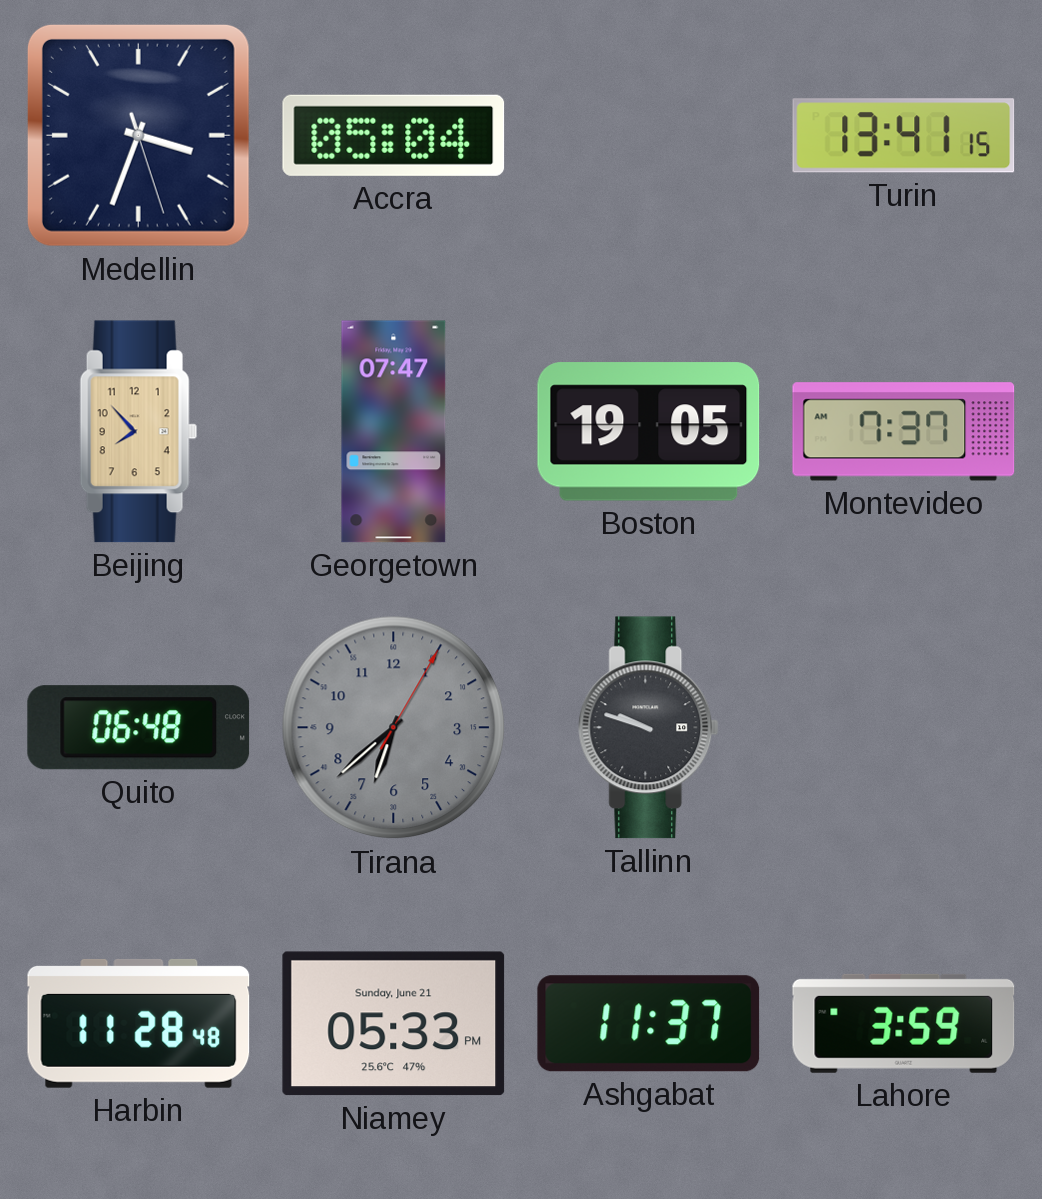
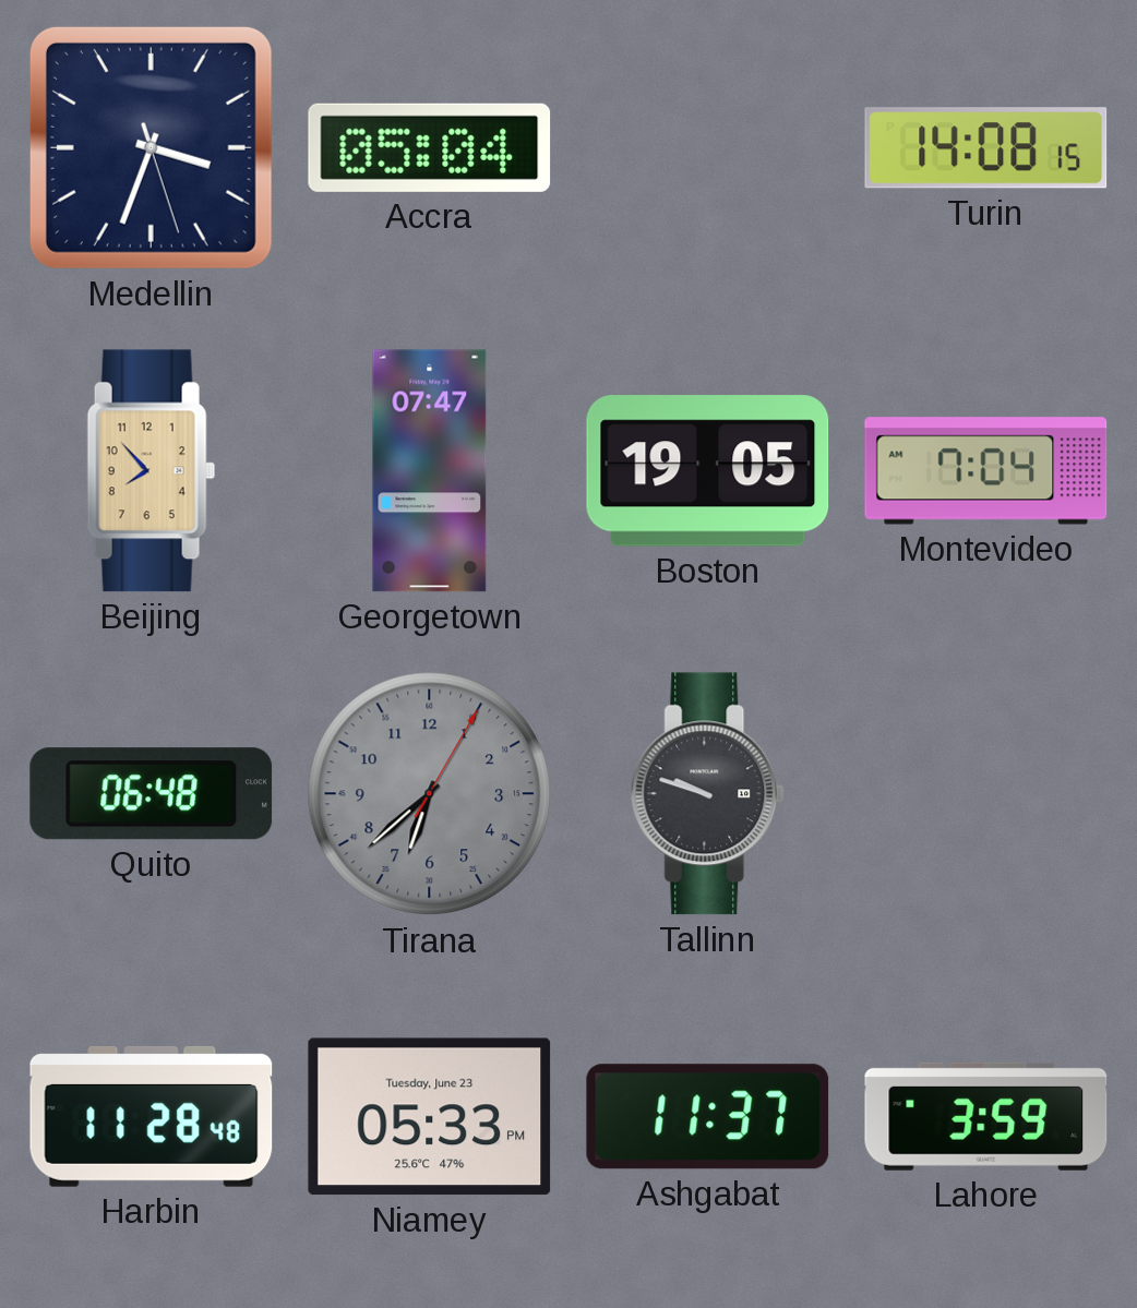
Turin: 13:41 -> 14:08
Montevideo: 7:37 -> 7:04
Niamey date: Sunday, June 21 -> Tuesday, June 23
